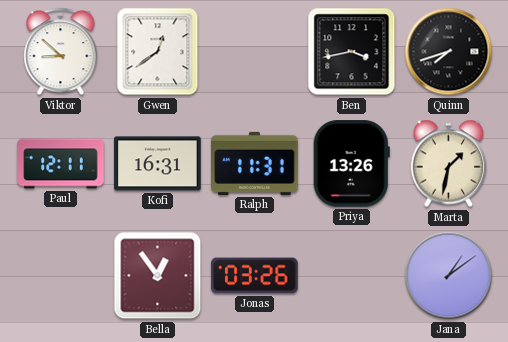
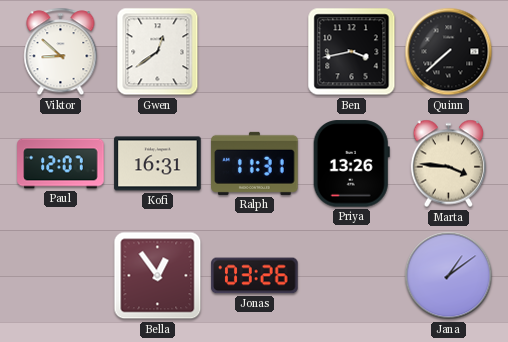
Quinn: 7:42 -> 7:38
Paul: 12:11 -> 12:07
Marta: 1:32 -> 3:46
